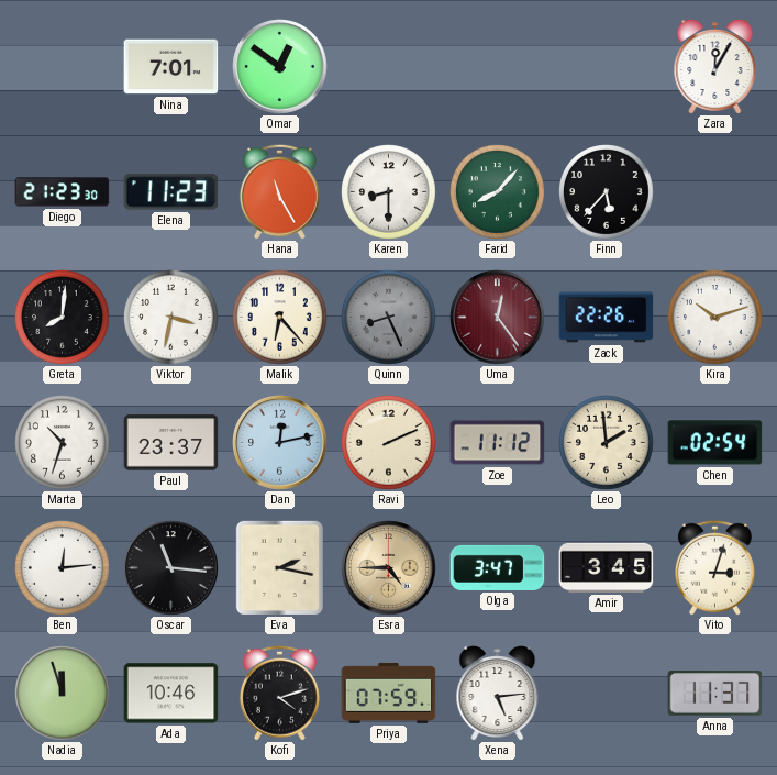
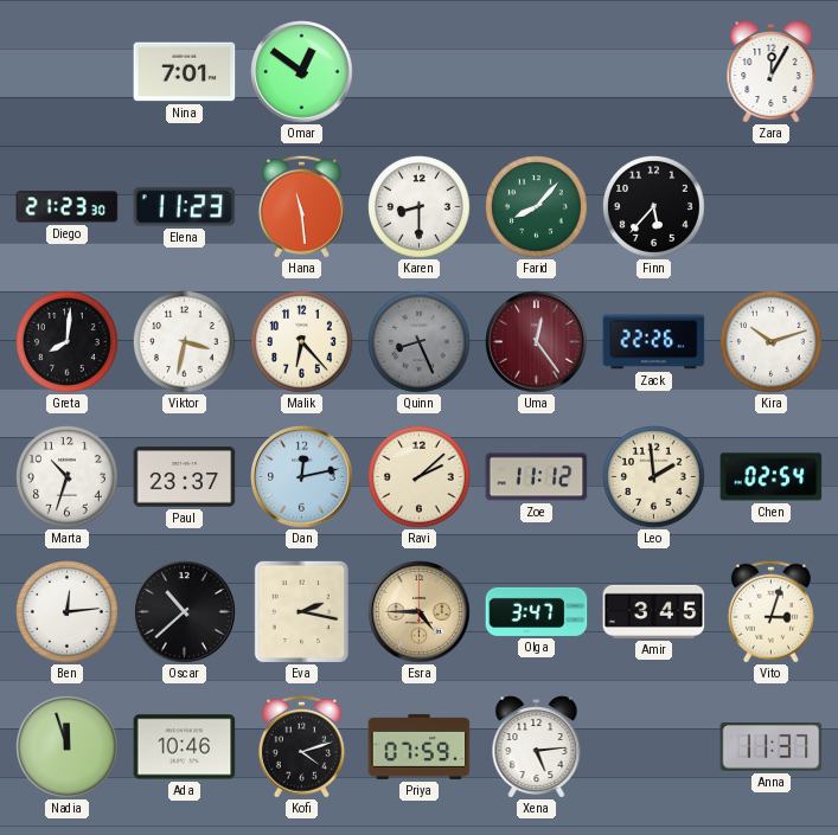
Hana: 11:25 -> 11:29
Ravi: 2:11 -> 2:08
Oscar: 11:16 -> 10:38
